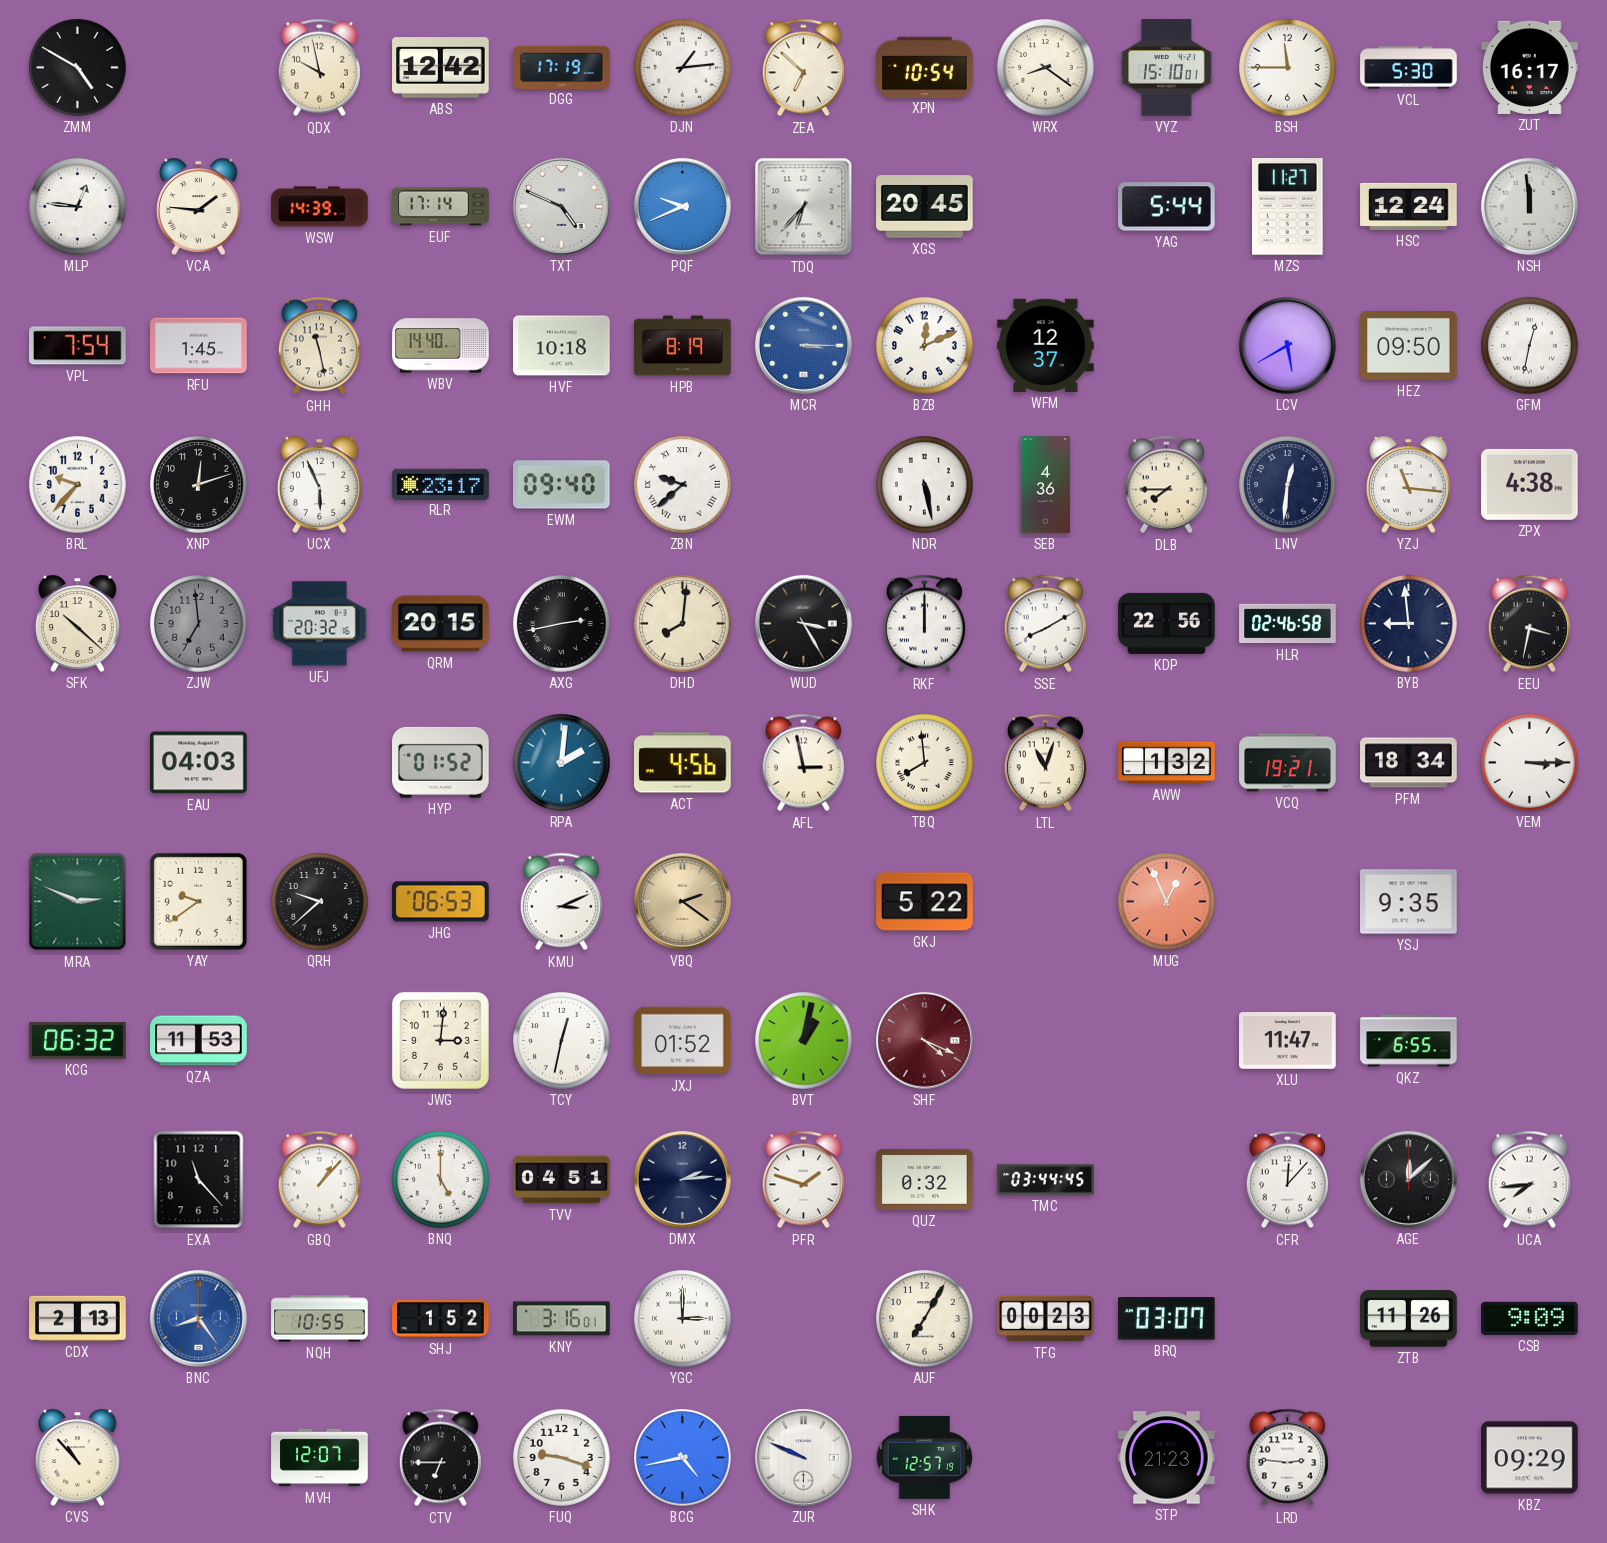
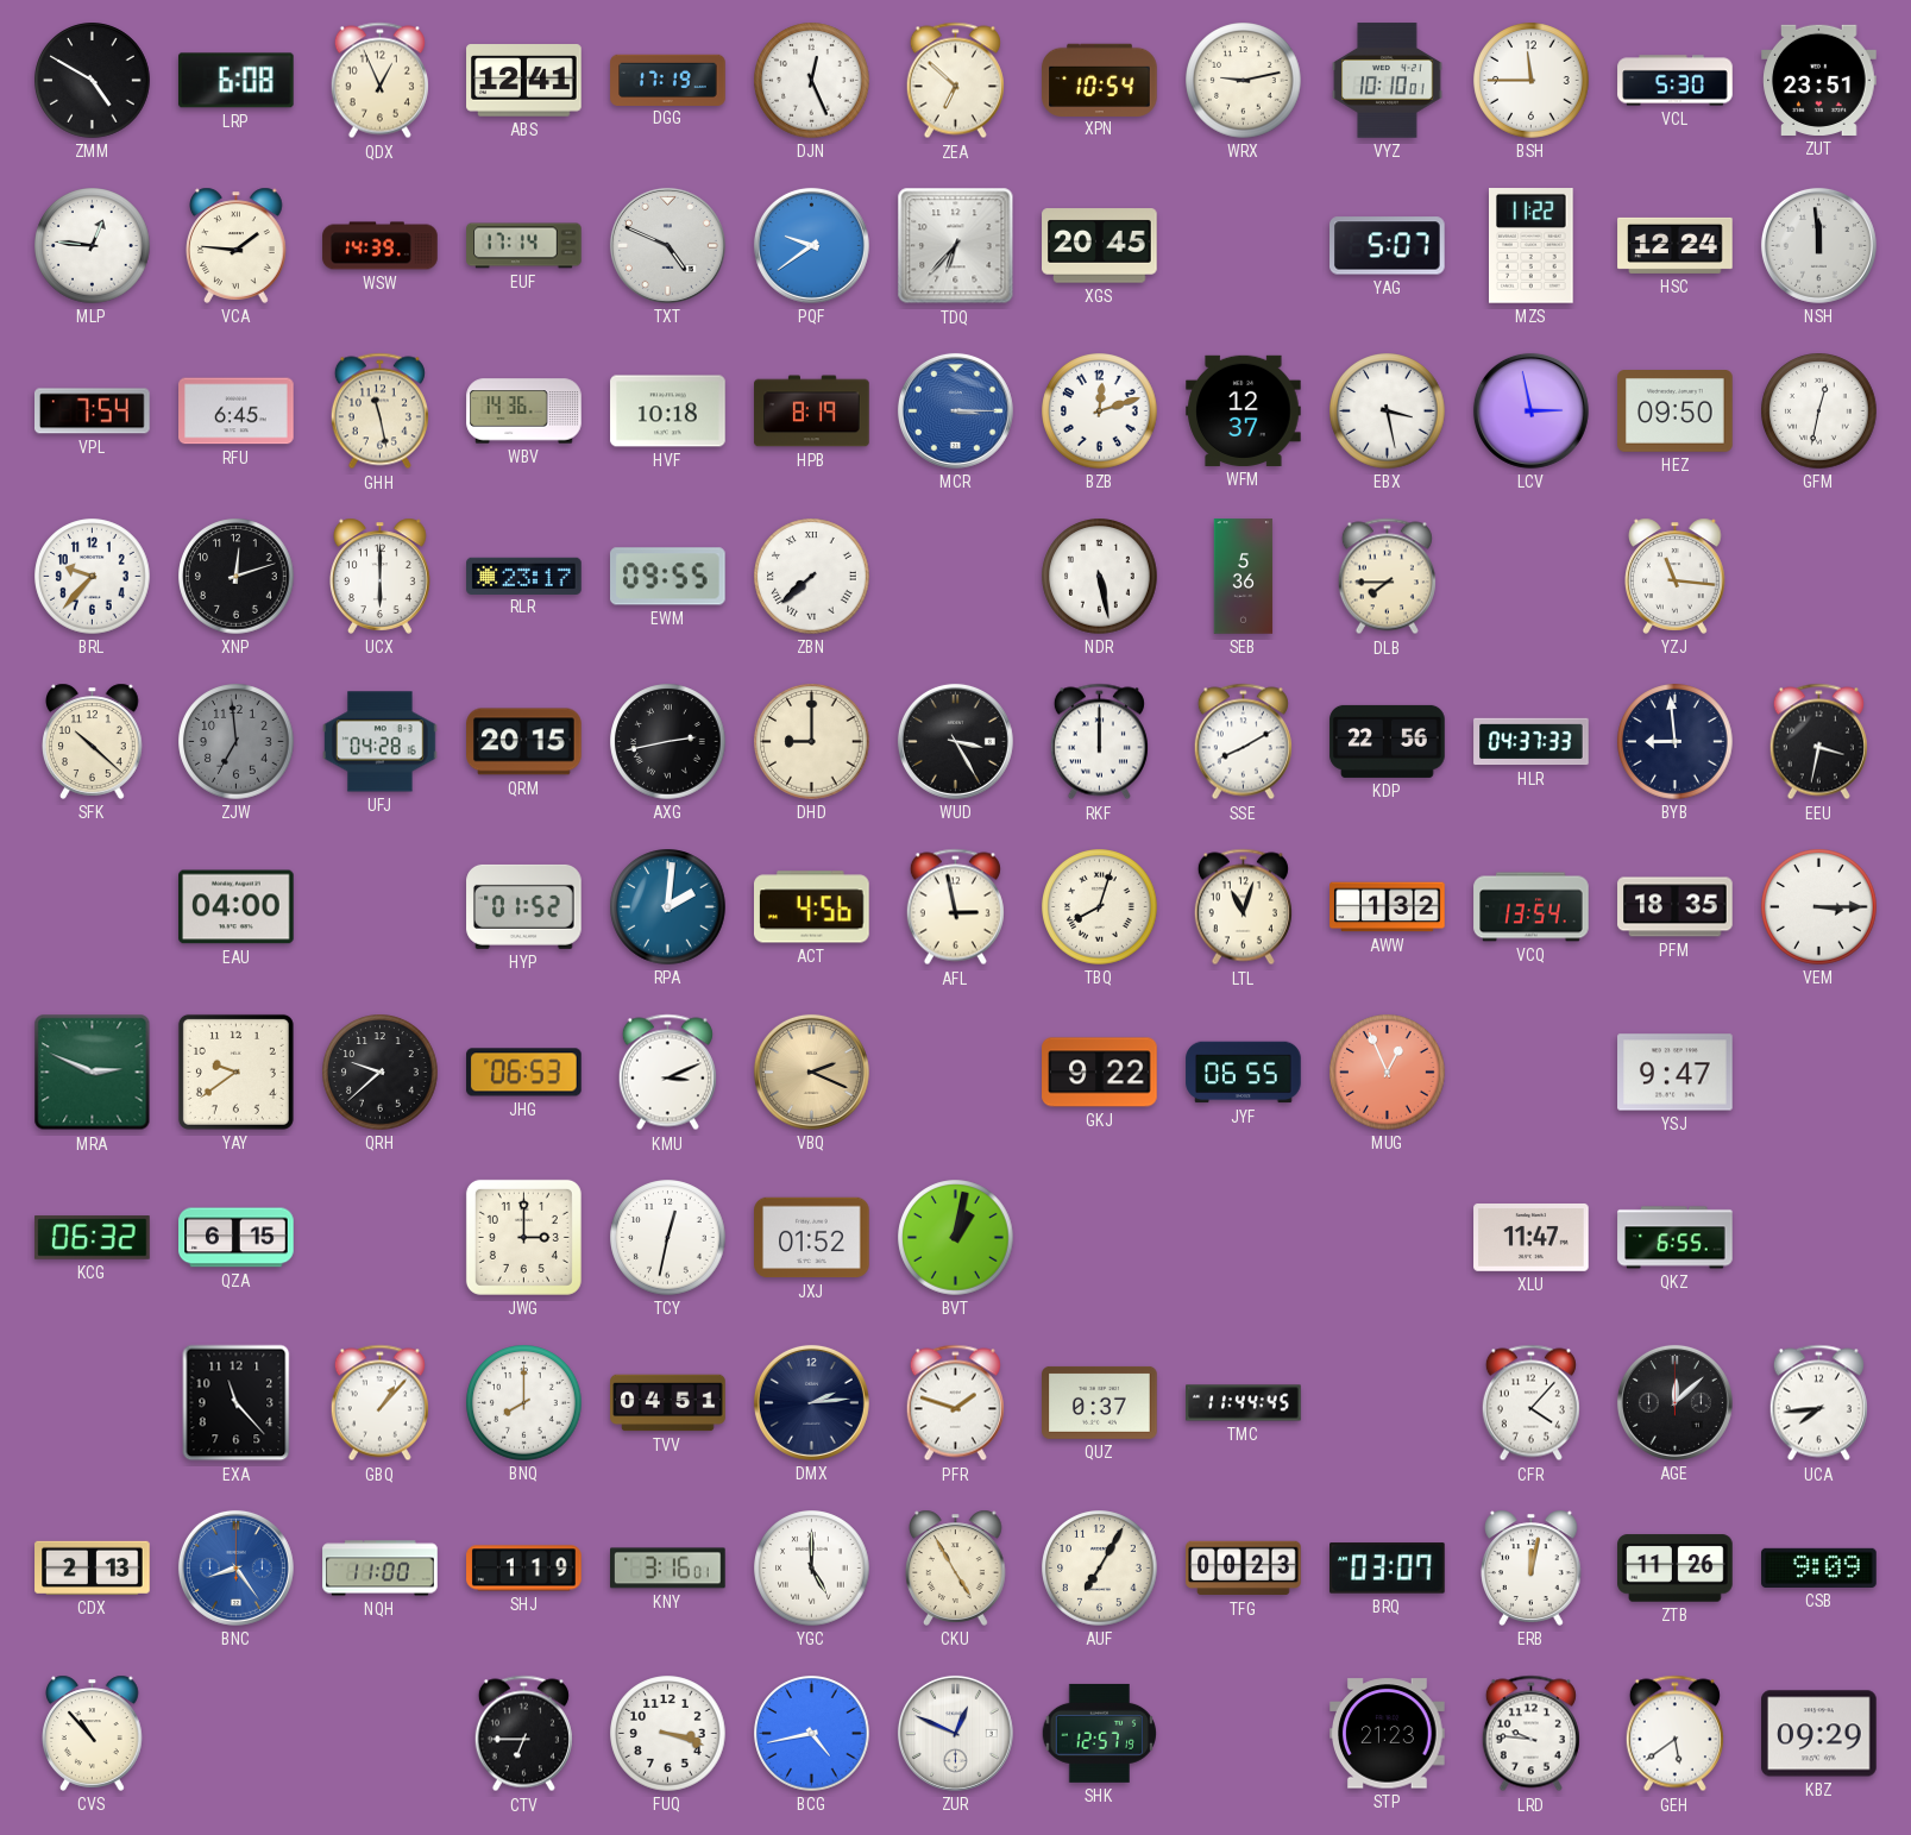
LRP: none -> 6:08
QDX: 9:58 -> 12:56
ABS: 12:42 -> 12:41
DJN: 1:14 -> 12:26
WRX: 8:21 -> 9:13
VYZ: 15:10 -> 10:10
ZUT: 16:17 -> 23:51
PQF: 9:41 -> 9:39
YAG: 5:44 -> 5:07
MZS: 11:27 -> 11:22
RFU: 1:45 -> 6:45
WBV: 14:40 -> 14:36
BZB: 12:11 -> 12:12
EBX: none -> 3:28
LCV: 5:40 -> 2:58
UCX: 5:56 -> 6:00
EWM: 09:40 -> 09:55
ZBN: 9:38 -> 7:38
SEB: 4:36 -> 5:36
LNV: 12:31 -> none
ZPX: 4:38 -> none
UFJ: 20:32 -> 04:28
DHD: 8:01 -> 9:00
HLR: 02:46 -> 04:37
EAU: 04:03 -> 04:00
TBQ: 7:59 -> 8:03
VCQ: 19:21 -> 13:54
PFM: 18:34 -> 18:35
VBQ: 2:21 -> 2:19
GKJ: 5:22 -> 9:22
JYF: none -> 06:55
YSJ: 9:35 -> 9:47
QZA: 11:53 -> 6:15
JWG: 3:01 -> 3:00
SHF: 4:19 -> none
BNQ: 5:00 -> 8:00
QUZ: 0:32 -> 0:37
TMC: 03:44 -> 11:44
CFR: 12:07 -> 4:07
NQH: 10:55 -> 11:00
SHJ: 1:52 -> 1:19
YGC: 3:00 -> 5:00
CKU: none -> 4:55
ERB: none -> 12:02
MVH: 12:07 -> none
FUQ: 9:18 -> 3:18
ZUR: 9:49 -> 12:49
LRD: 2:46 -> 9:46
GEH: none -> 5:39
